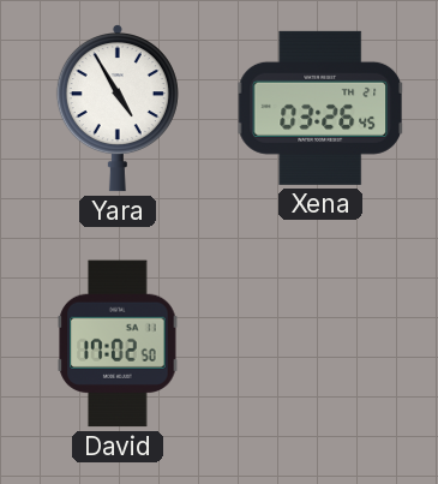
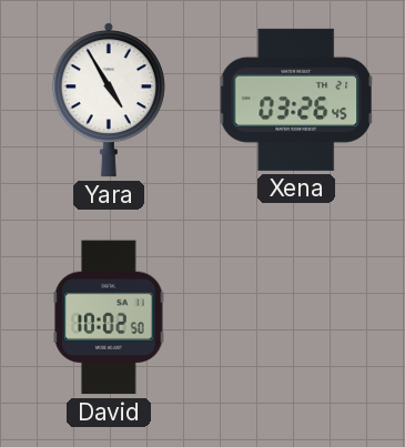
David: 17:02 -> 10:02
